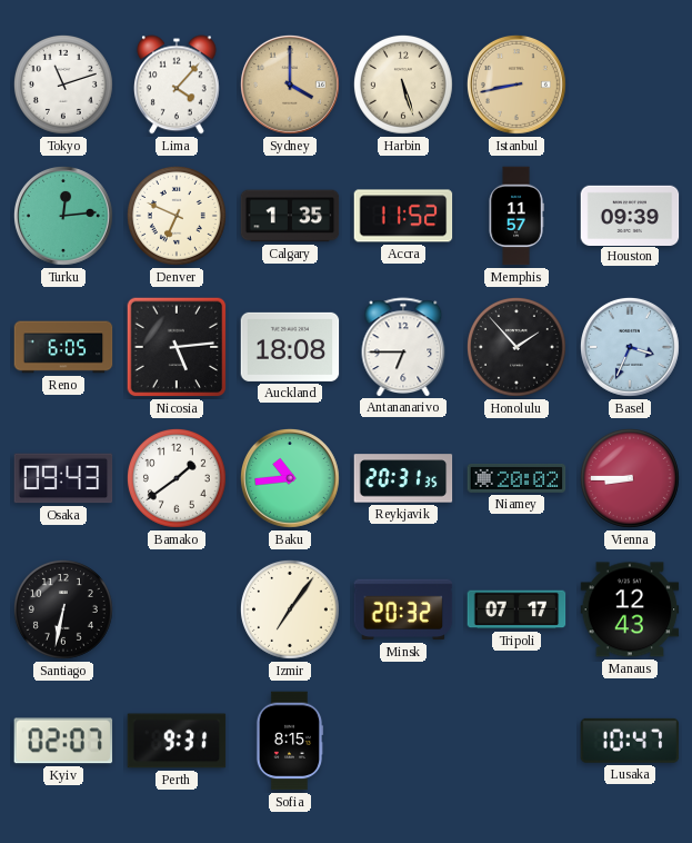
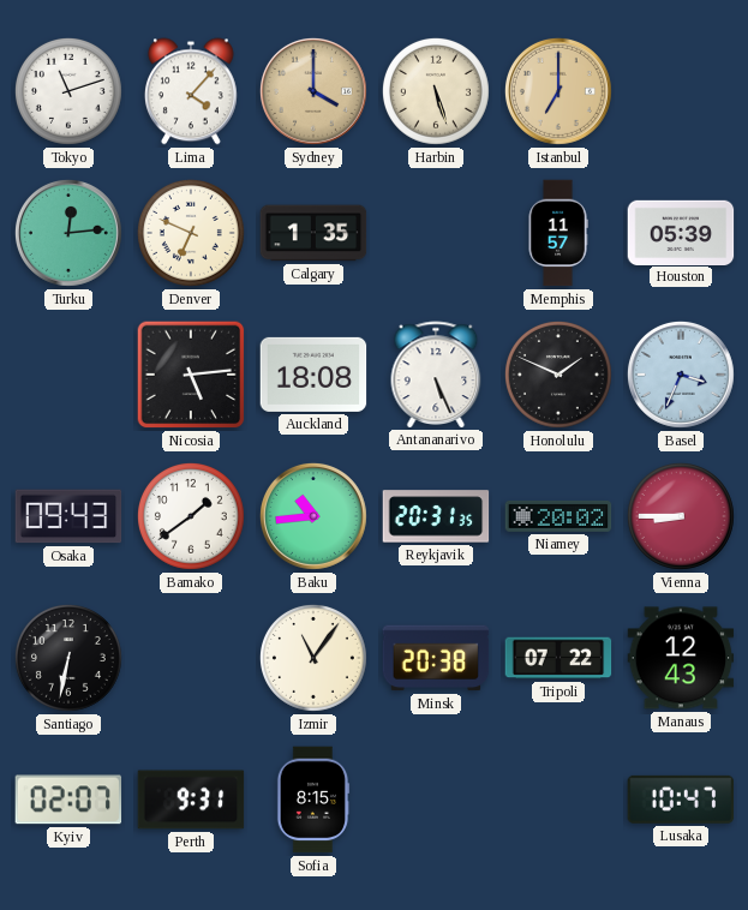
Istanbul: 8:43 -> 7:00
Accra: 11:52 -> none
Houston: 09:39 -> 05:39
Reno: 6:05 -> none
Antananarivo: 6:45 -> 5:26
Honolulu: 1:53 -> 1:49
Izmir: 7:06 -> 11:06
Minsk: 20:32 -> 20:38
Tripoli: 07:17 -> 07:22
